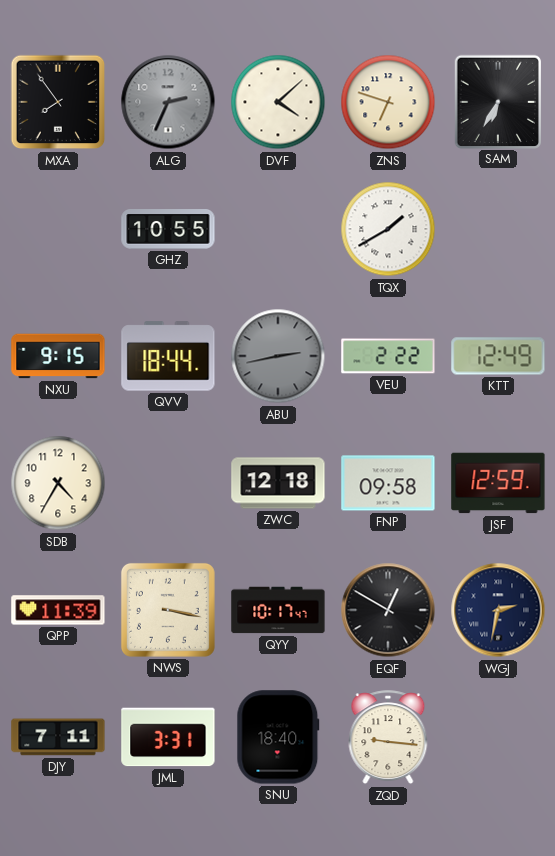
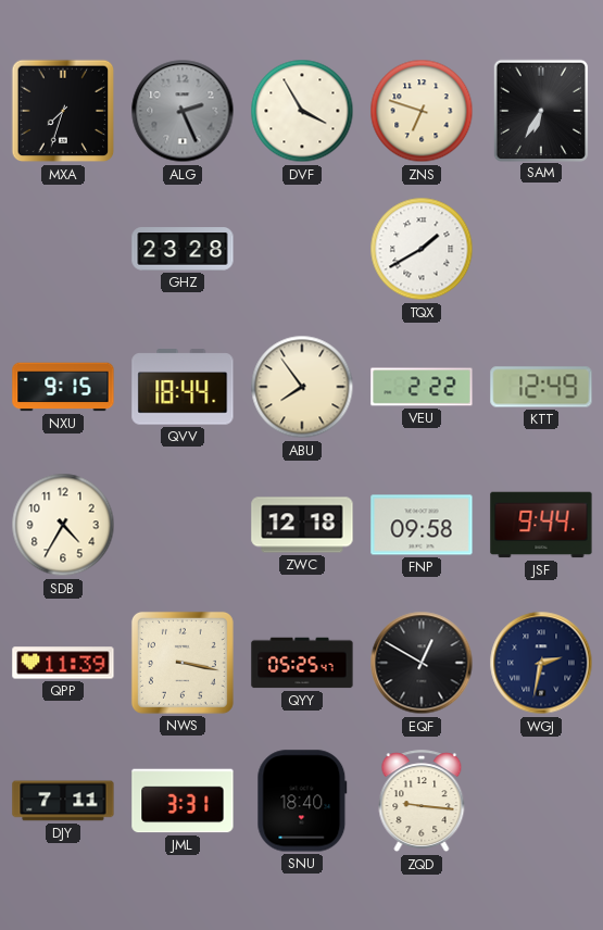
MXA: 7:54 -> 7:33
ALG: 2:34 -> 2:26
DVF: 4:08 -> 3:55
GHZ: 10:55 -> 23:28
ABU: 2:43 -> 7:54
ABU dial: grey -> cream
JSF: 12:59 -> 9:44
QYY: 10:17 -> 05:25
